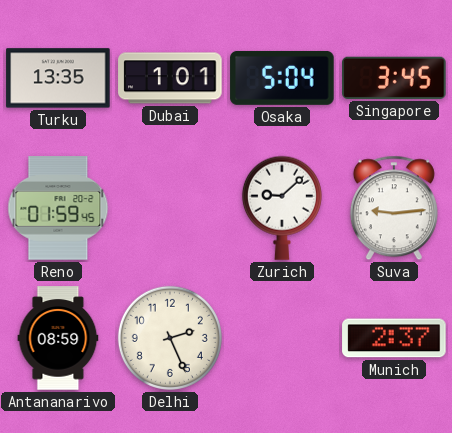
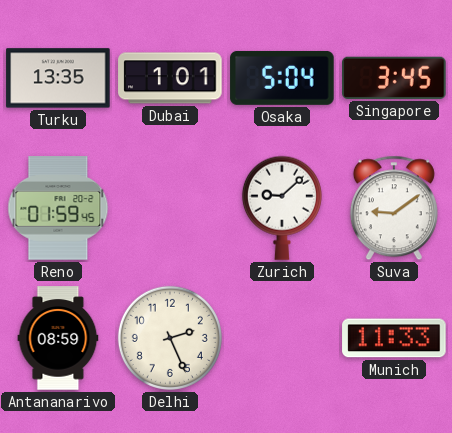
Suva: 9:14 -> 9:09
Munich: 2:37 -> 11:33
